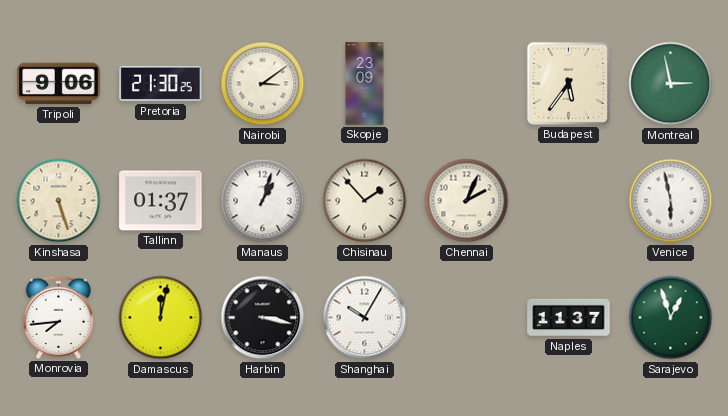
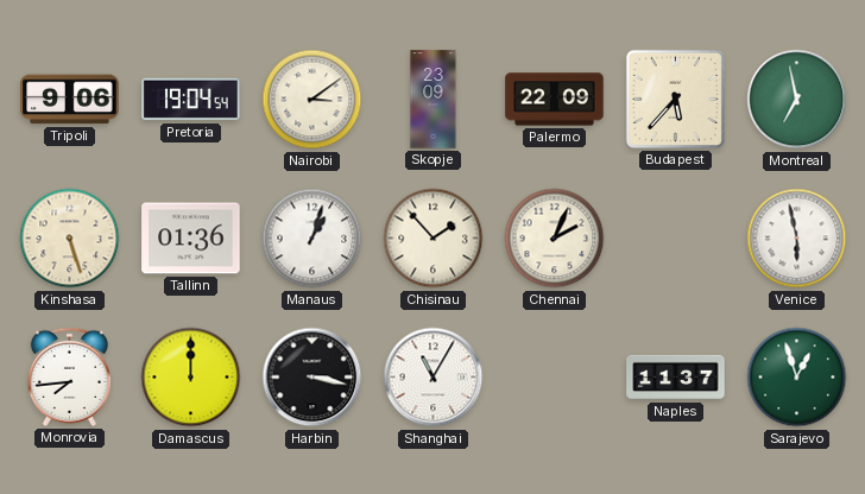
Pretoria: 21:30 -> 19:04
Palermo: none -> 22:09
Budapest: 5:36 -> 5:37
Montreal: 2:58 -> 6:58
Tallinn: 01:37 -> 01:36
Damascus: 12:02 -> 12:00
Shanghai: 10:05 -> 11:05
